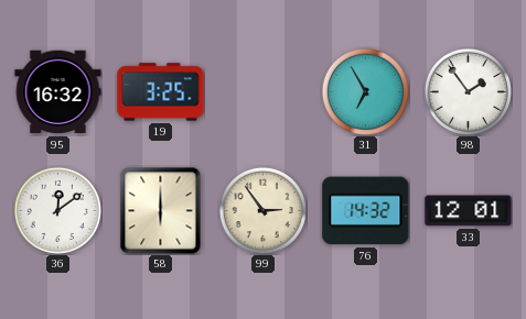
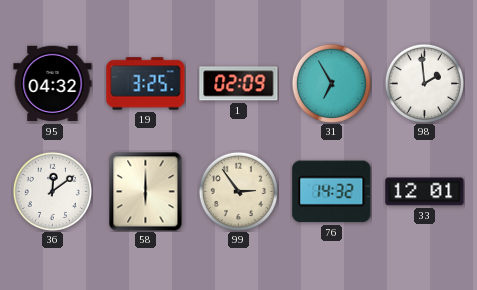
95: 16:32 -> 04:32
1: none -> 02:09
98: 1:54 -> 1:59
